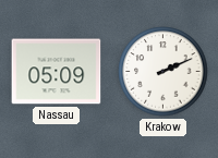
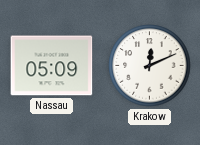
Krakow: 2:11 -> 12:11
